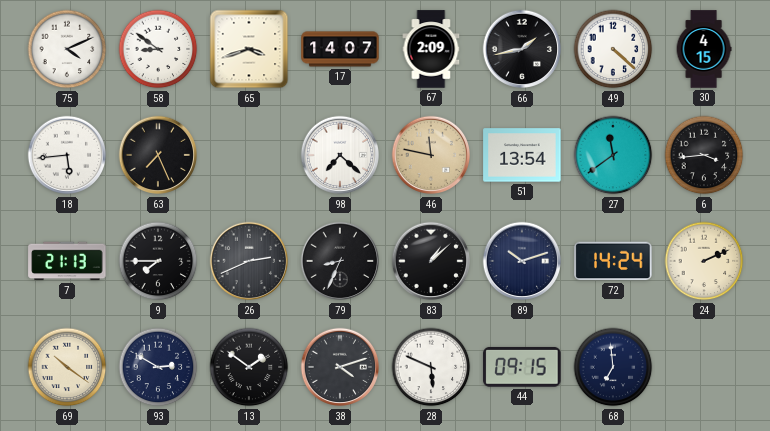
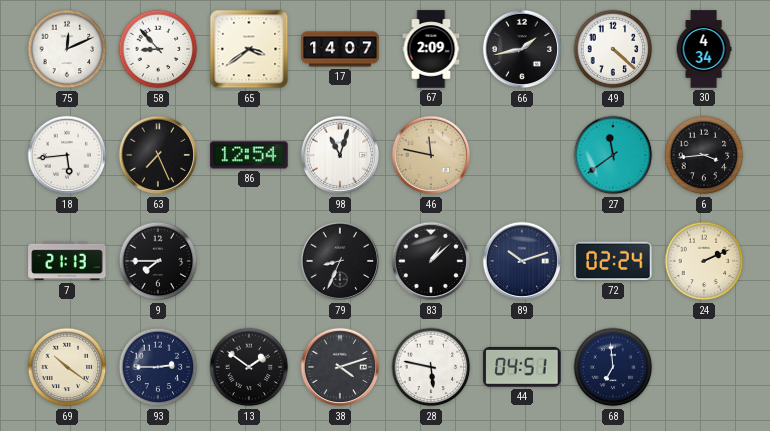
75: 4:11 -> 12:11
58: 8:51 -> 8:53
65: 3:42 -> 3:39
30: 4:15 -> 4:34
86: none -> 12:54
98: 7:22 -> 11:03
51: 13:54 -> none
26: 2:41 -> none
72: 14:24 -> 02:24
93: 2:50 -> 2:45
28: 5:49 -> 5:47
44: 09:15 -> 04:51
